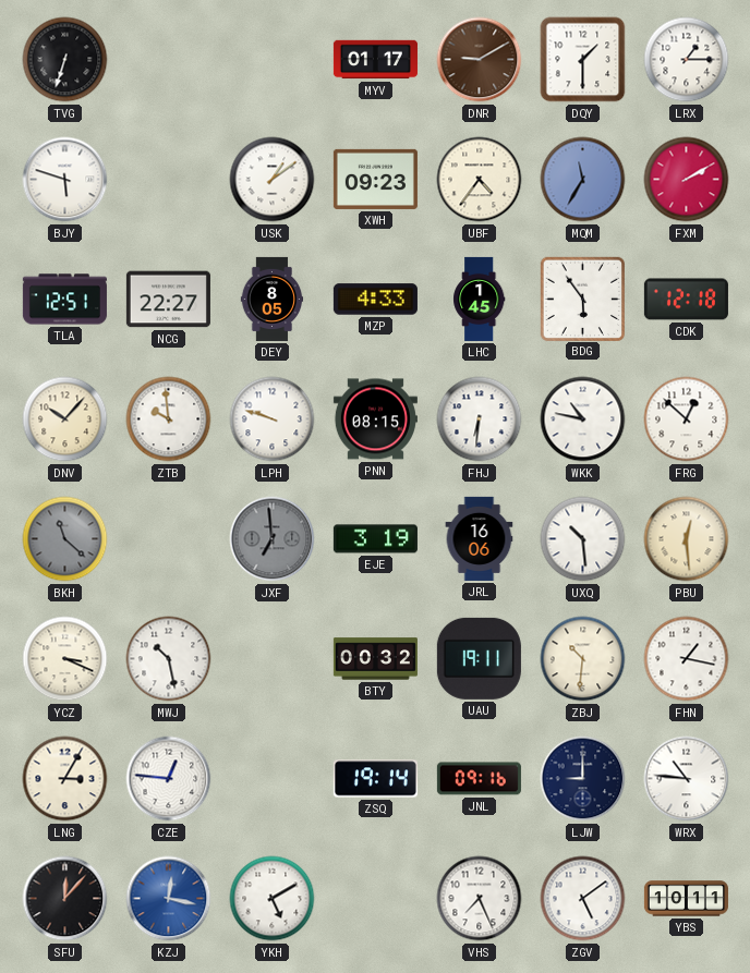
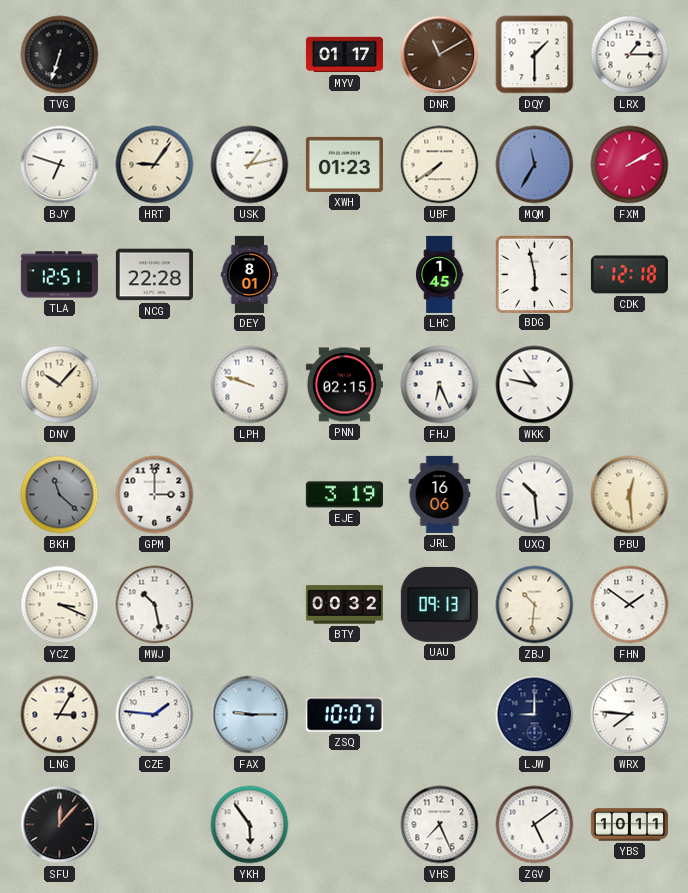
DNR: 9:10 -> 11:10
BJY: 5:48 -> 6:48
HRT: none -> 9:06
USK: 1:09 -> 1:13
XWH: 09:23 -> 01:23
UBF: 4:36 -> 7:39
NCG: 22:27 -> 22:28
DEY: 8:05 -> 8:01
MZP: 4:33 -> none
BDG: 5:54 -> 5:58
ZTB: 9:59 -> none
PNN: 08:15 -> 02:15
FHJ: 6:31 -> 6:26
FRG: 12:52 -> none
GPM: none -> 3:00
JXF: 6:59 -> none
UAU: 19:11 -> 09:13
FHN: 1:17 -> 1:51
CZE: 12:46 -> 1:46
FAX: none -> 9:15
ZSQ: 19:14 -> 10:07
JNL: 09:16 -> none
WRX: 10:46 -> 7:46
KZJ: 12:17 -> none
YKH: 5:10 -> 5:54
